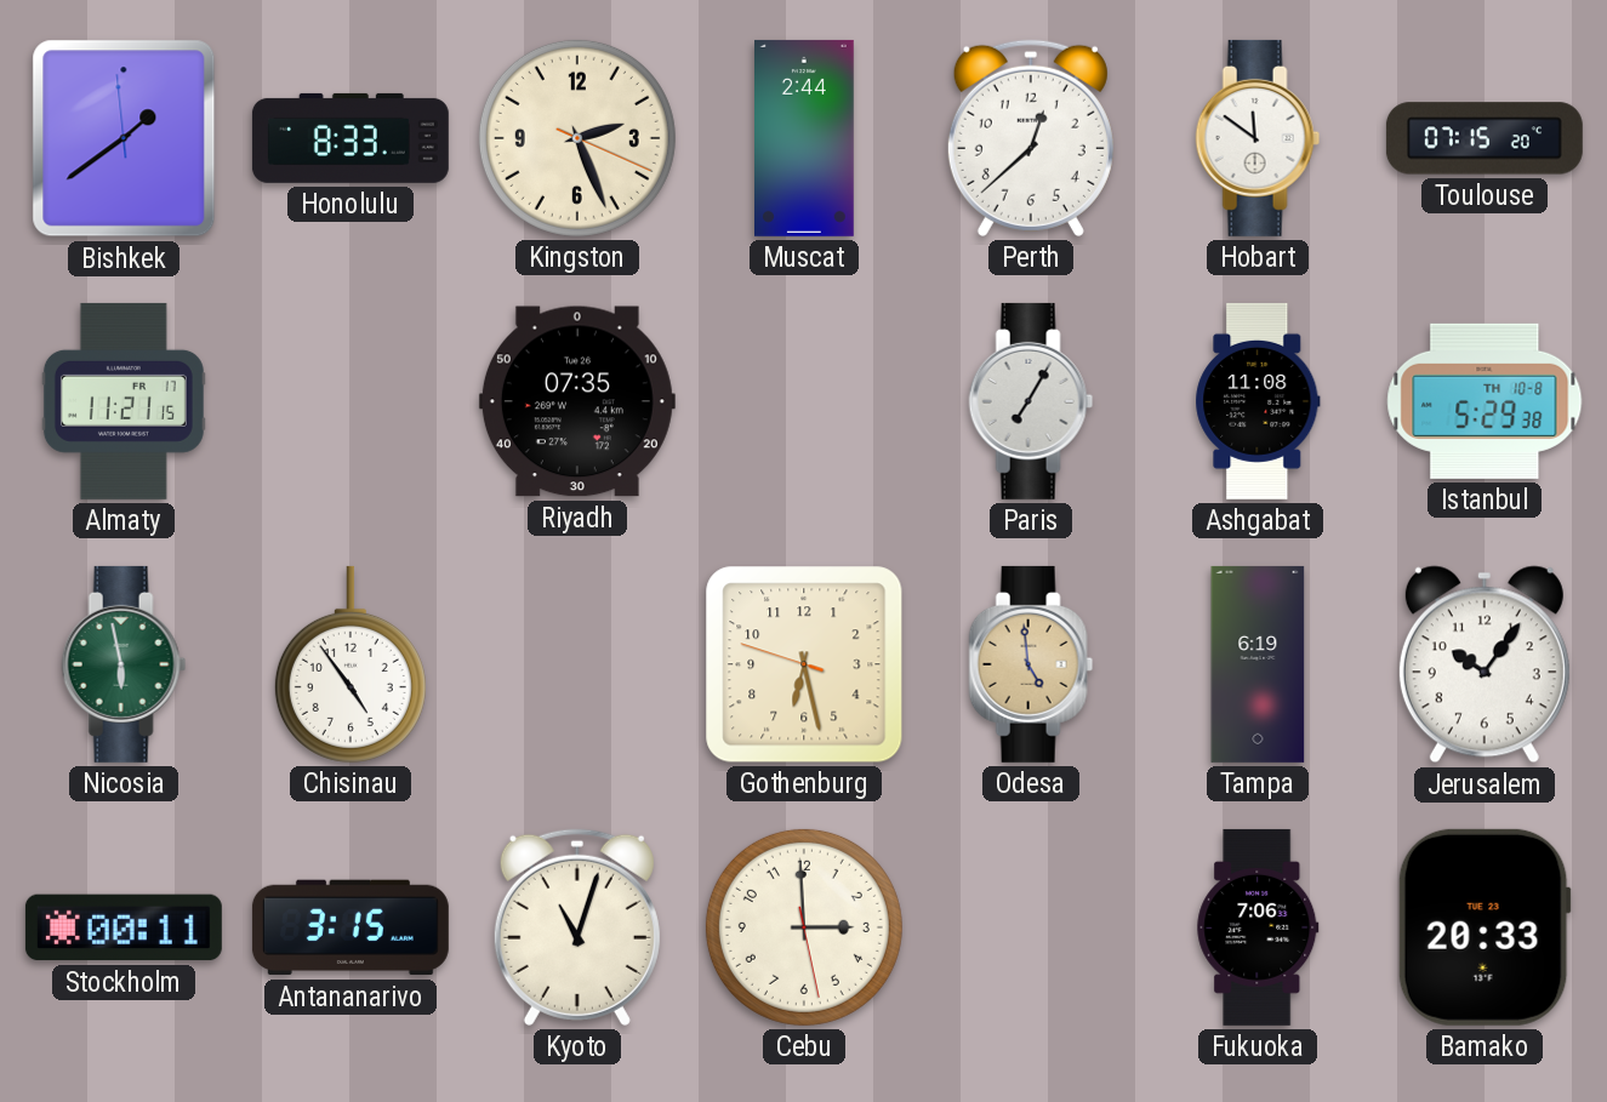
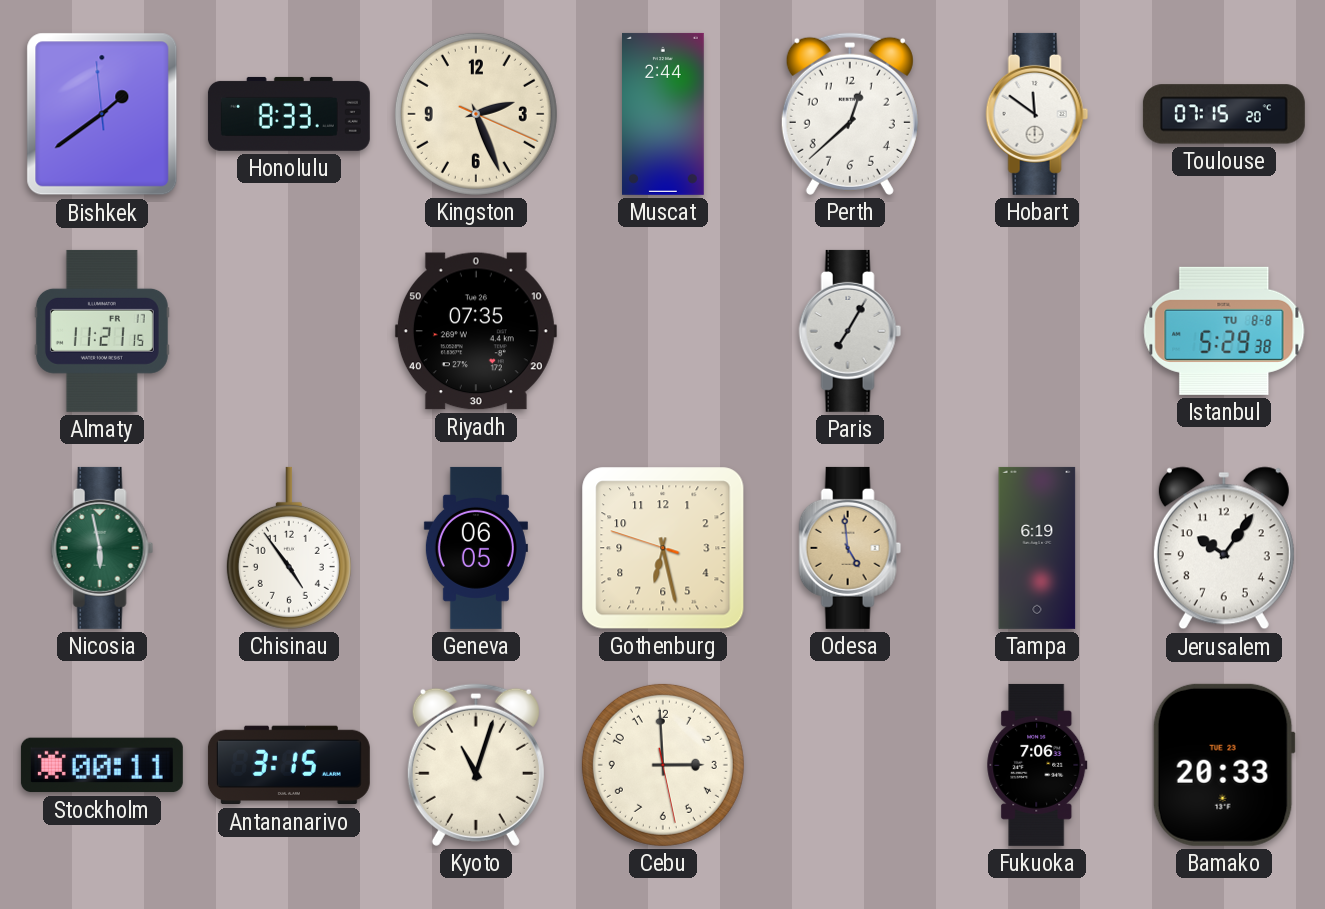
Ashgabat: 11:08 -> none
Istanbul date: TH 10-8 -> TU 8-8
Geneva: none -> 06:05
